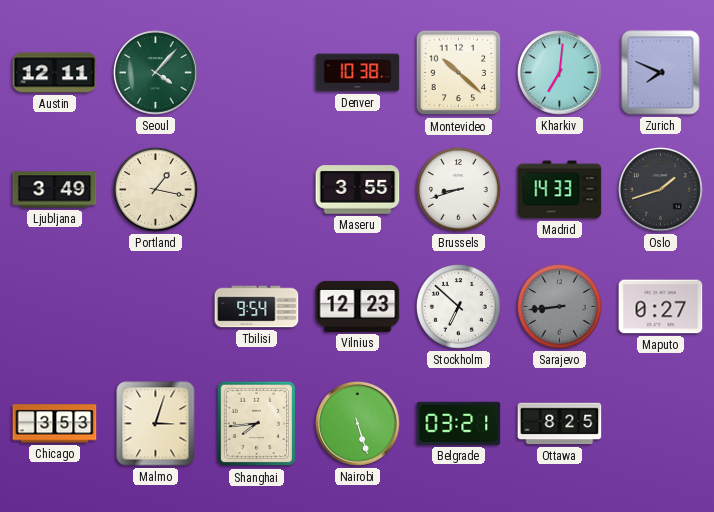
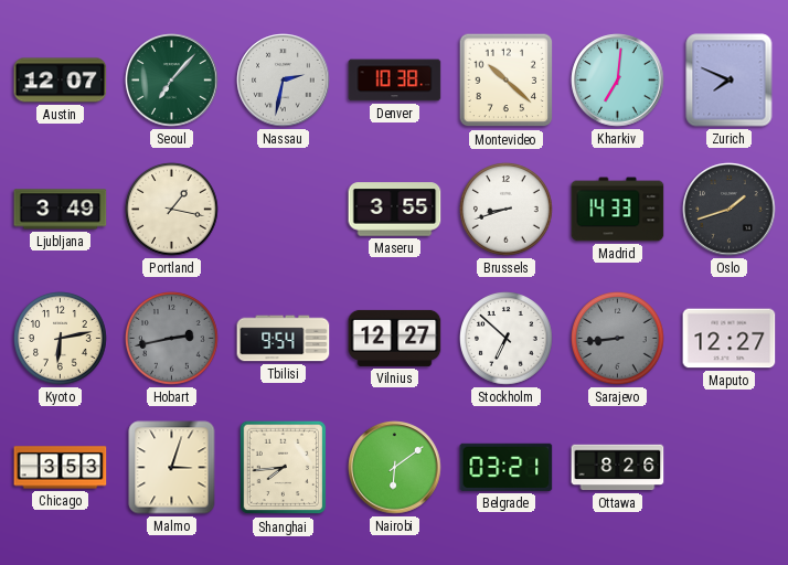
Austin: 12:11 -> 12:07
Seoul: 4:07 -> 7:07
Nassau: none -> 2:32
Kyoto: none -> 6:13
Hobart: none -> 2:43
Vilnius: 12:23 -> 12:27
Maputo: 0:27 -> 12:27
Nairobi: 5:27 -> 6:09
Ottawa: 8:25 -> 8:26
